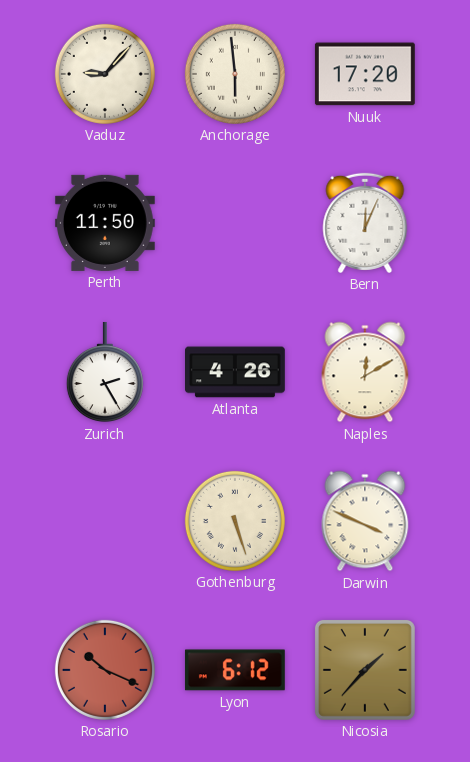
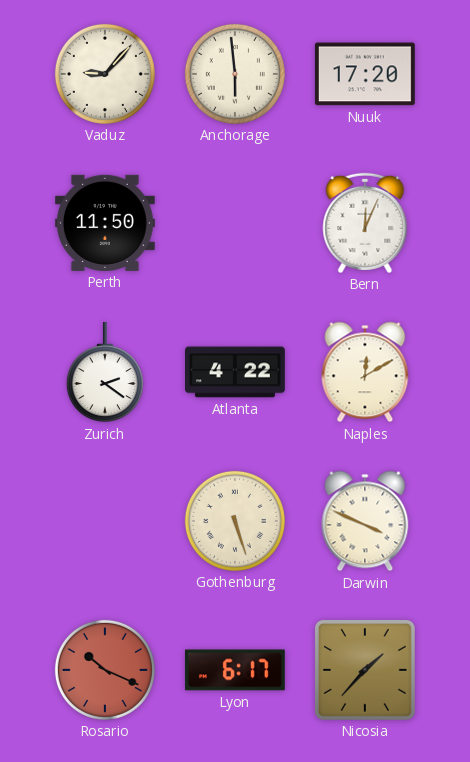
Zurich: 2:25 -> 2:21
Atlanta: 4:26 -> 4:22
Lyon: 6:12 -> 6:17
